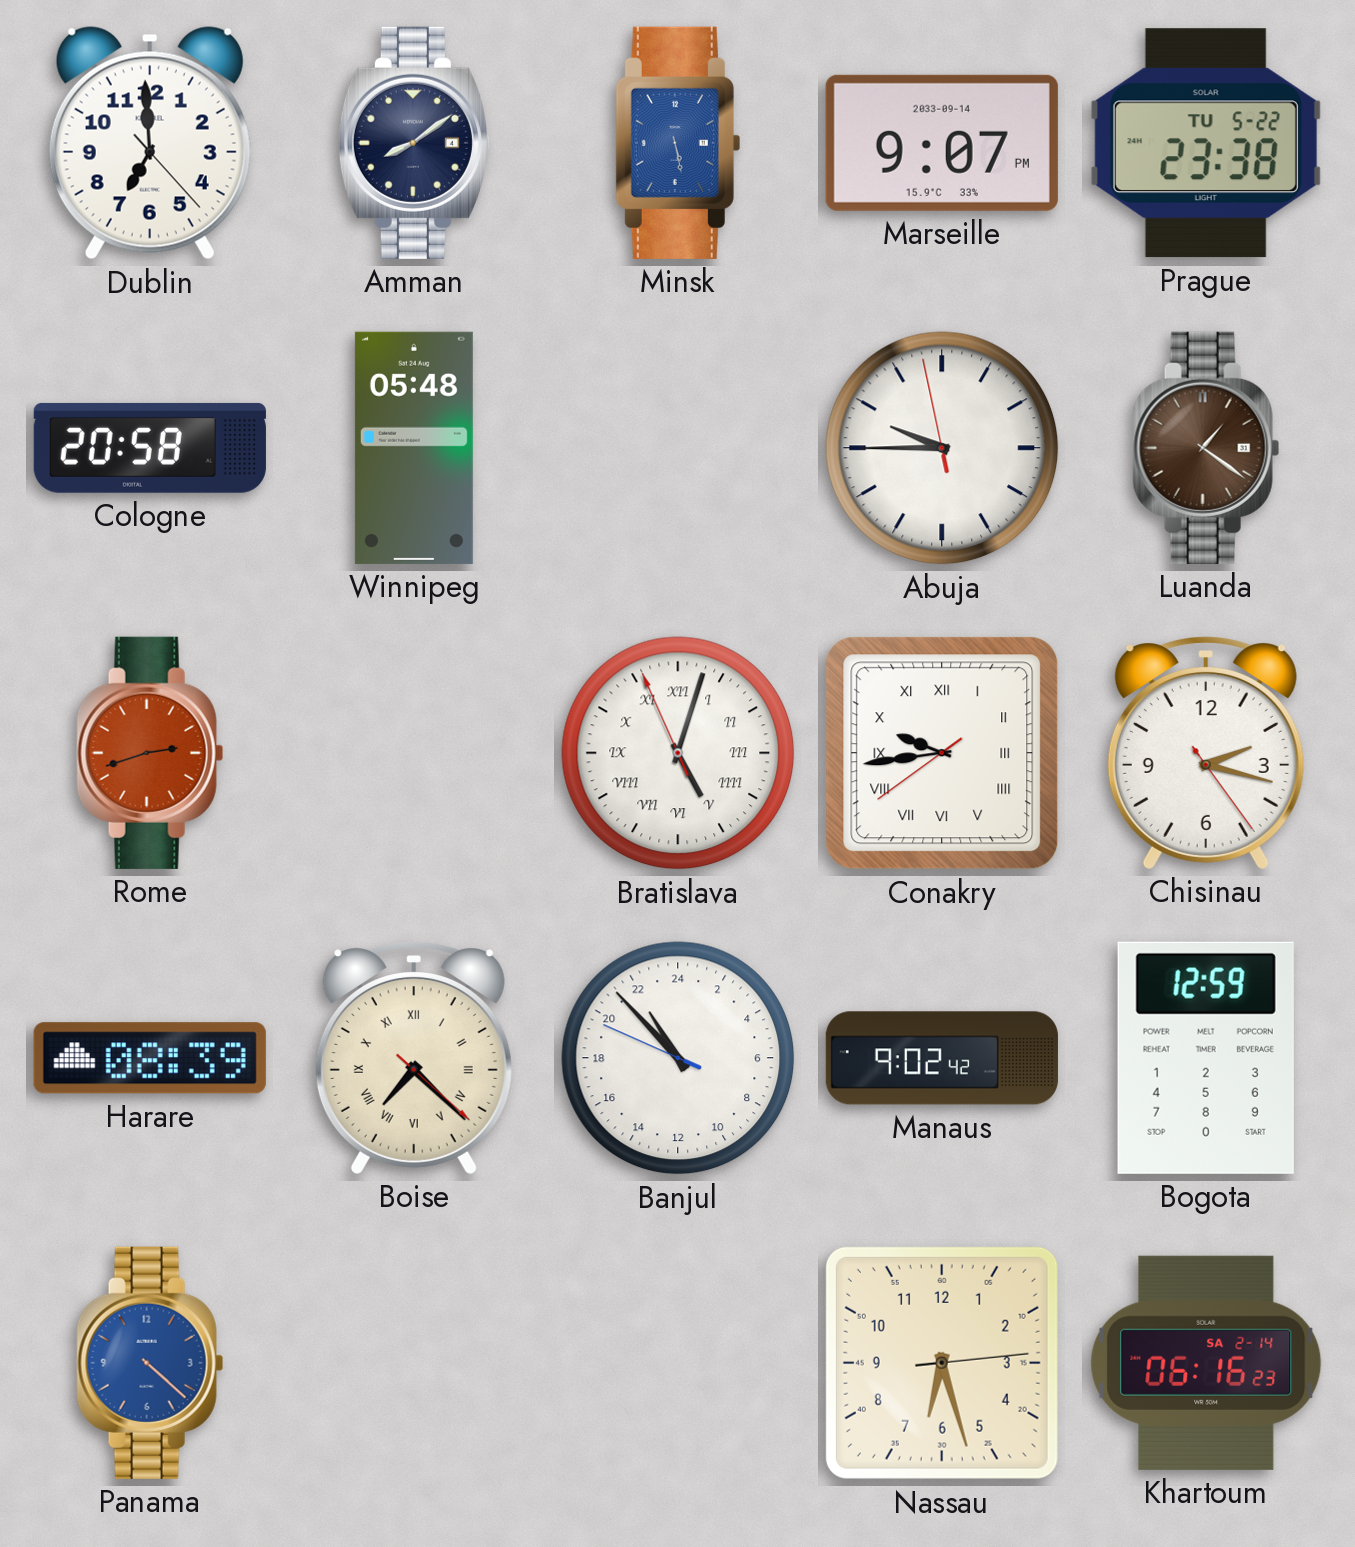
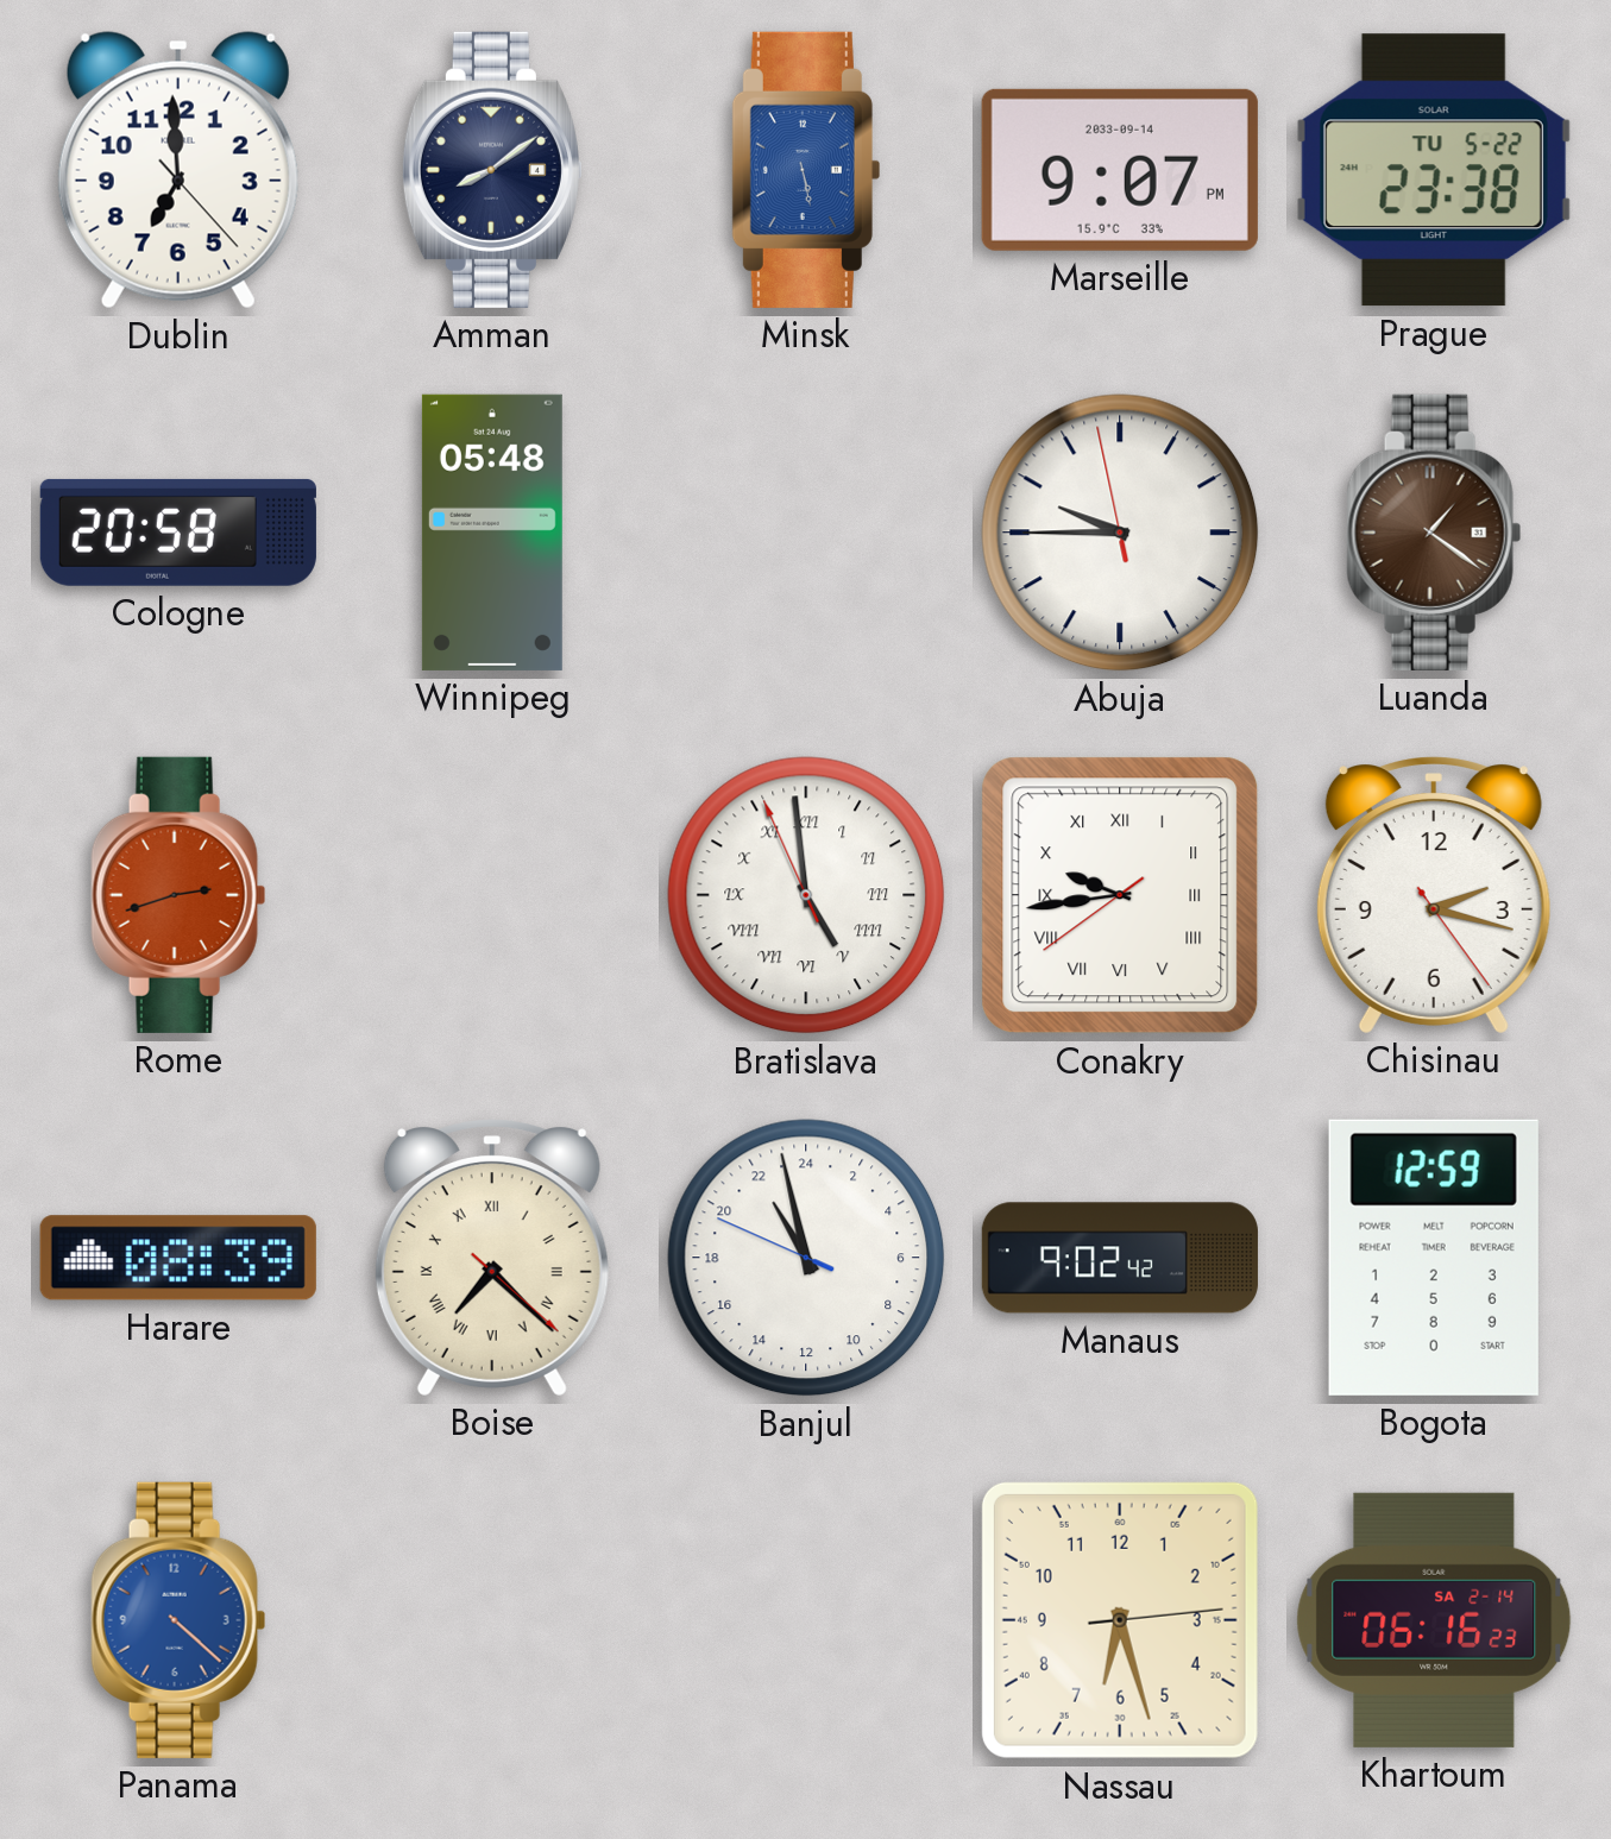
Bratislava: 5:02 -> 4:58
Banjul: 21:52 -> 21:57
